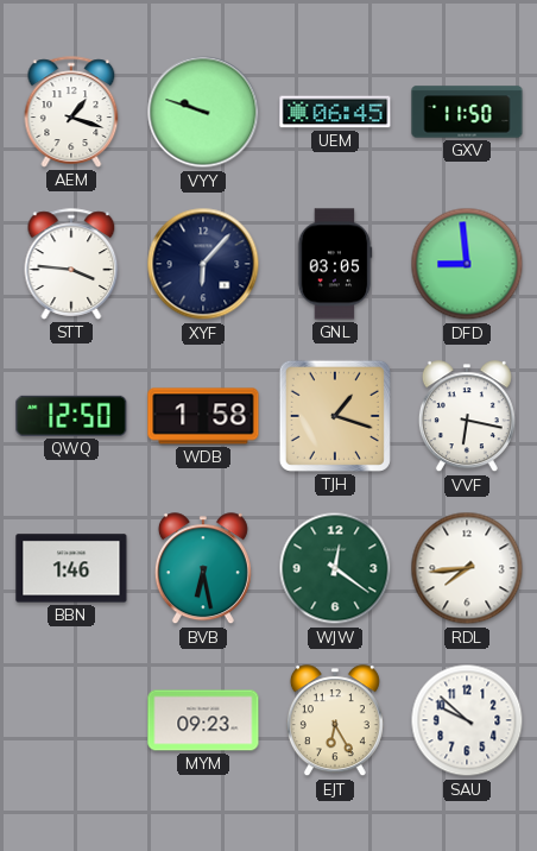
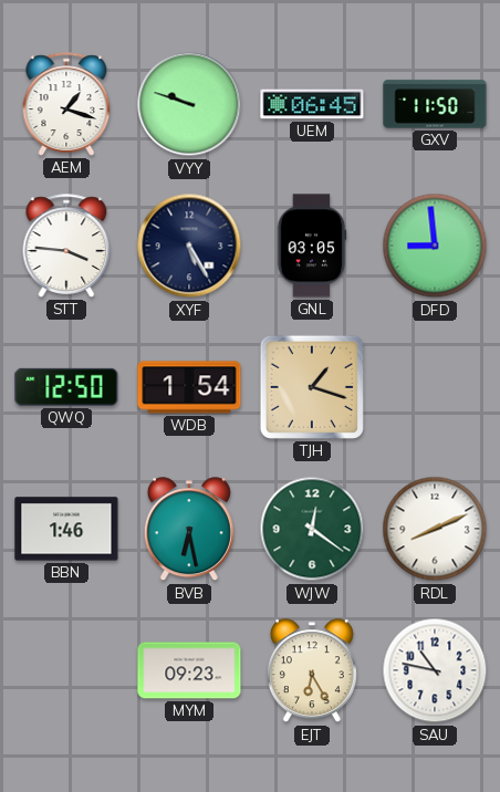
XYF: 6:07 -> 5:25
WDB: 1:58 -> 1:54
VVF: 6:17 -> none
RDL: 7:44 -> 8:11
SAU: 9:52 -> 10:47
